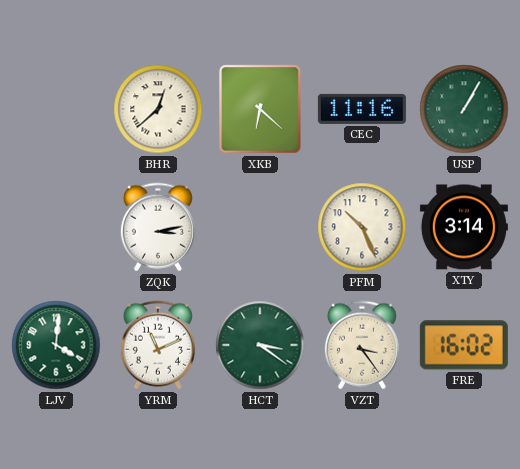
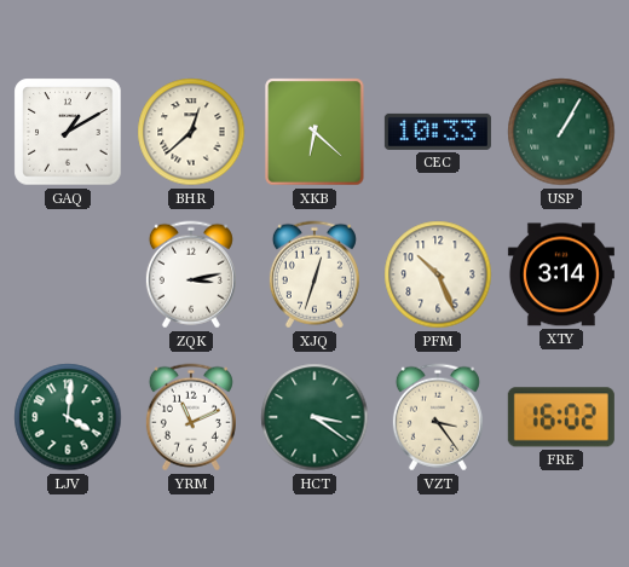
GAQ: none -> 1:10
CEC: 11:16 -> 10:33
XJQ: none -> 12:33
